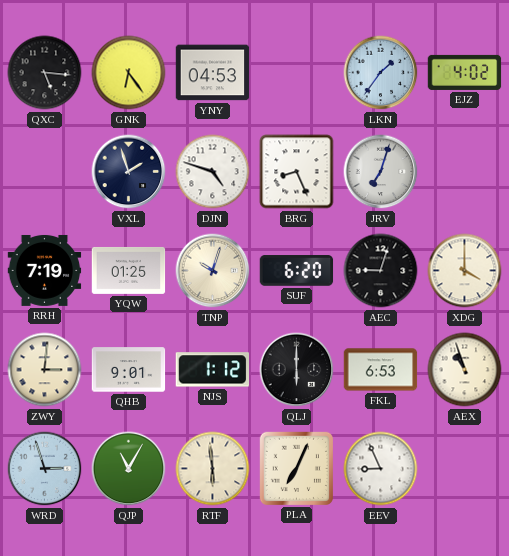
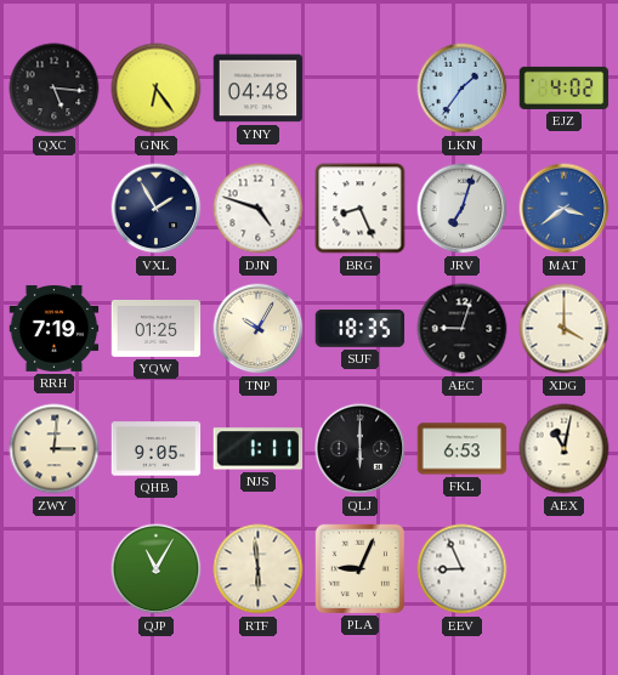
YNY: 04:53 -> 04:48
VXL: 1:57 -> 1:55
MAT: none -> 3:39
TNP: 10:03 -> 10:05
SUF: 6:20 -> 18:35
QHB: 9:01 -> 9:05
NJS: 1:12 -> 1:11
AEX: 10:57 -> 11:02
WRD: 2:57 -> none
PLA: 7:04 -> 9:04
